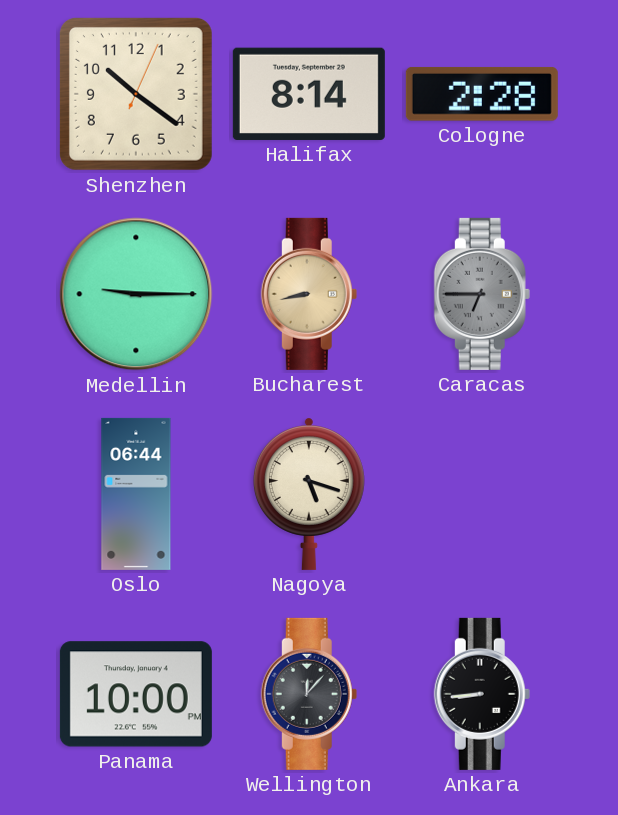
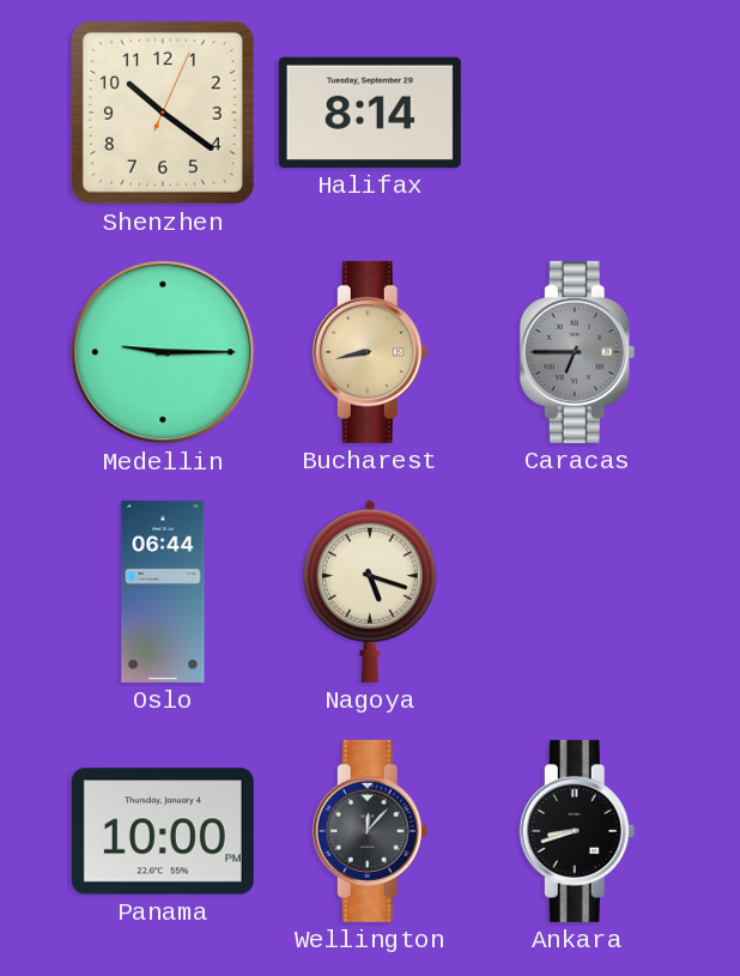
Cologne: 2:28 -> none
Ankara: 8:44 -> 8:42
